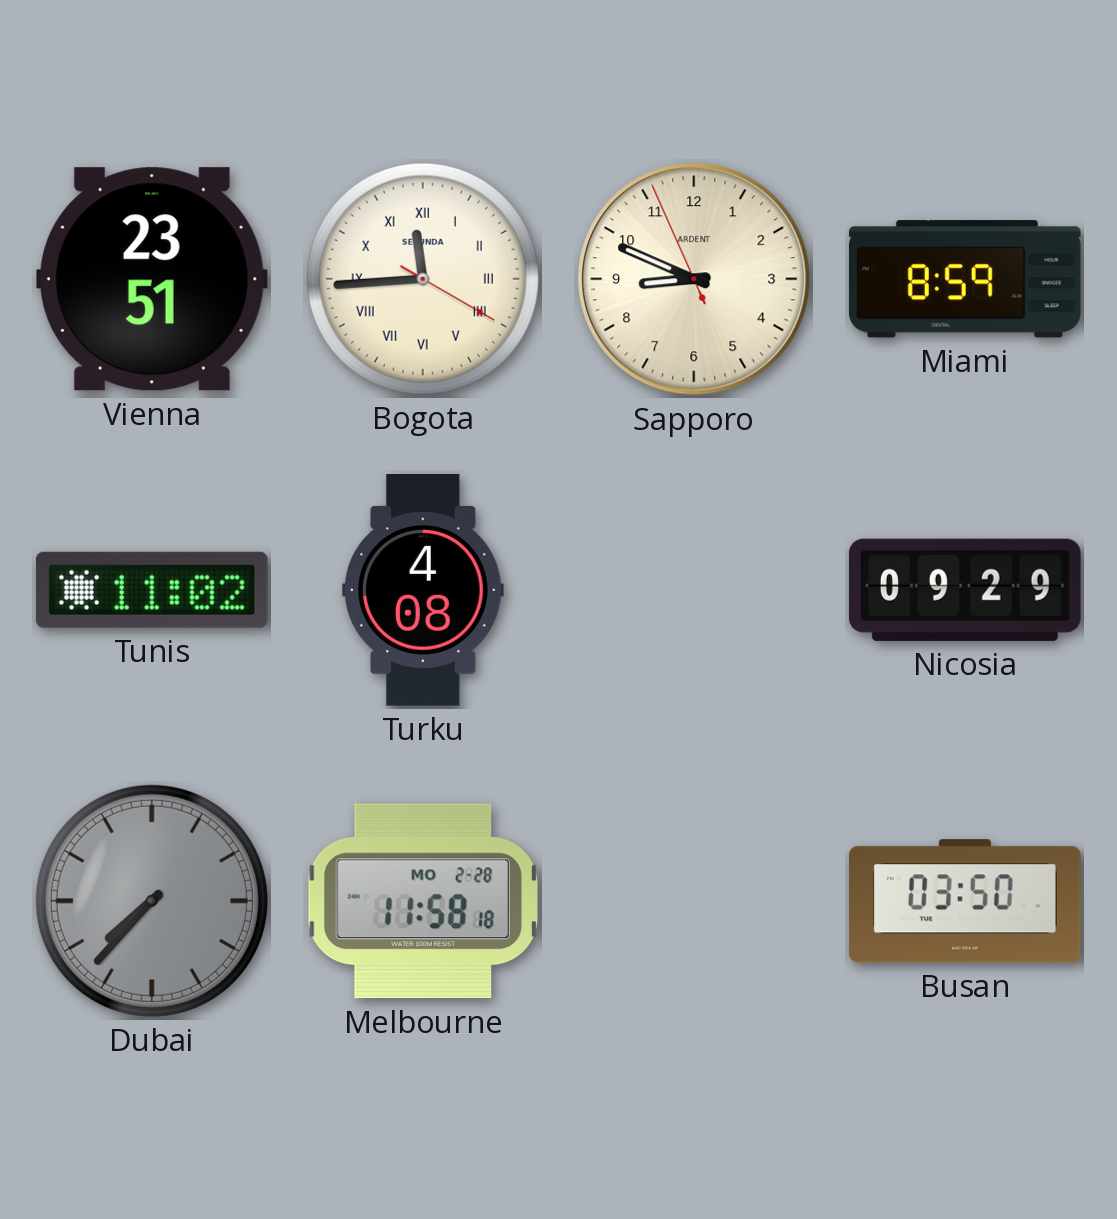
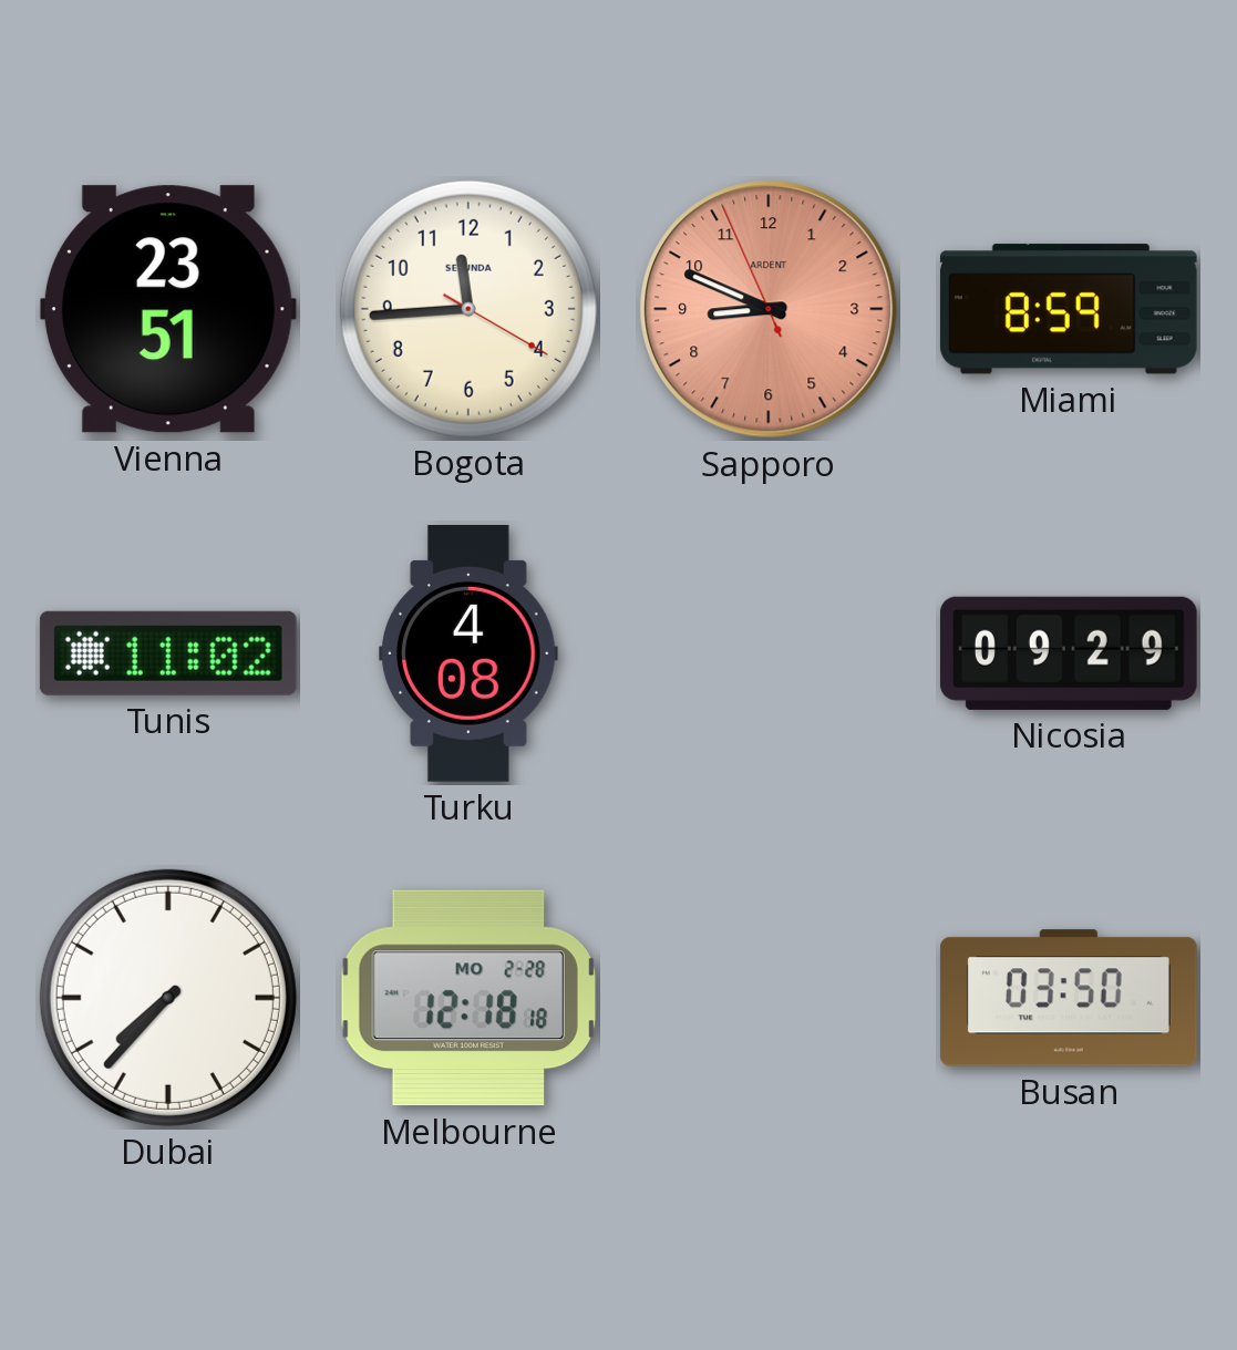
Bogota numerals: Roman -> Arabic
Sapporo dial: cream -> salmon
Dubai dial: grey -> white
Melbourne: 11:58 -> 12:18
